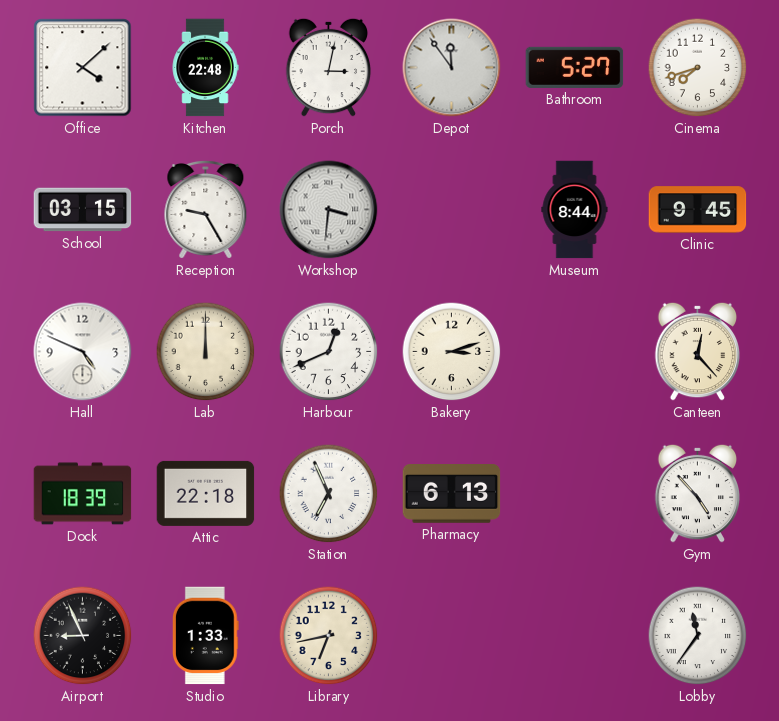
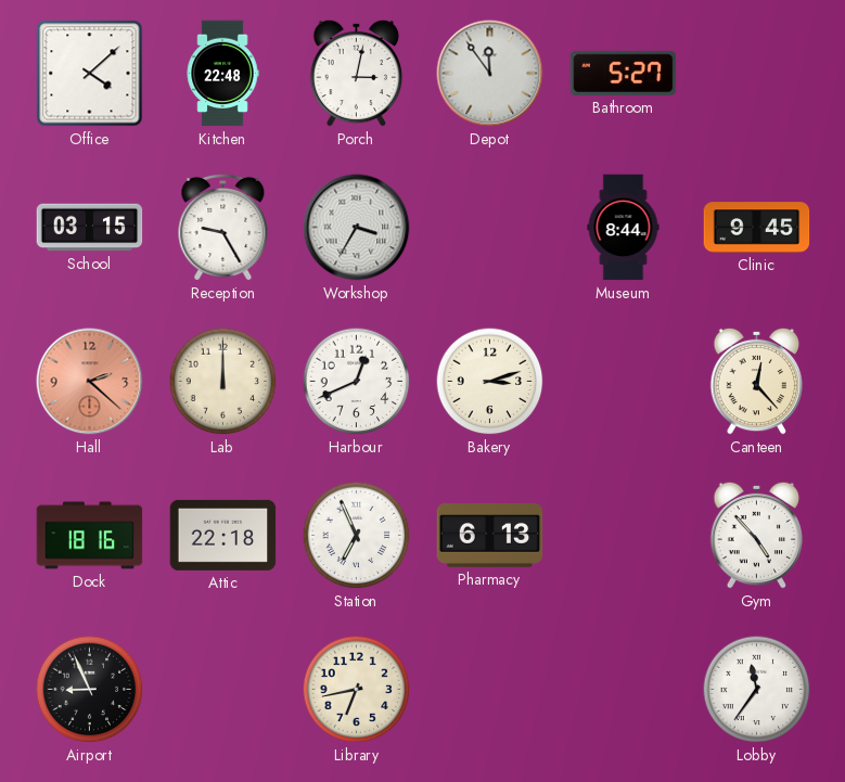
Cinema: 7:42 -> none
Workshop: 3:31 -> 3:35
Hall: 4:49 -> 2:22
Hall dial: white -> salmon
Dock: 18:39 -> 18:16
Studio: 1:33 -> none
